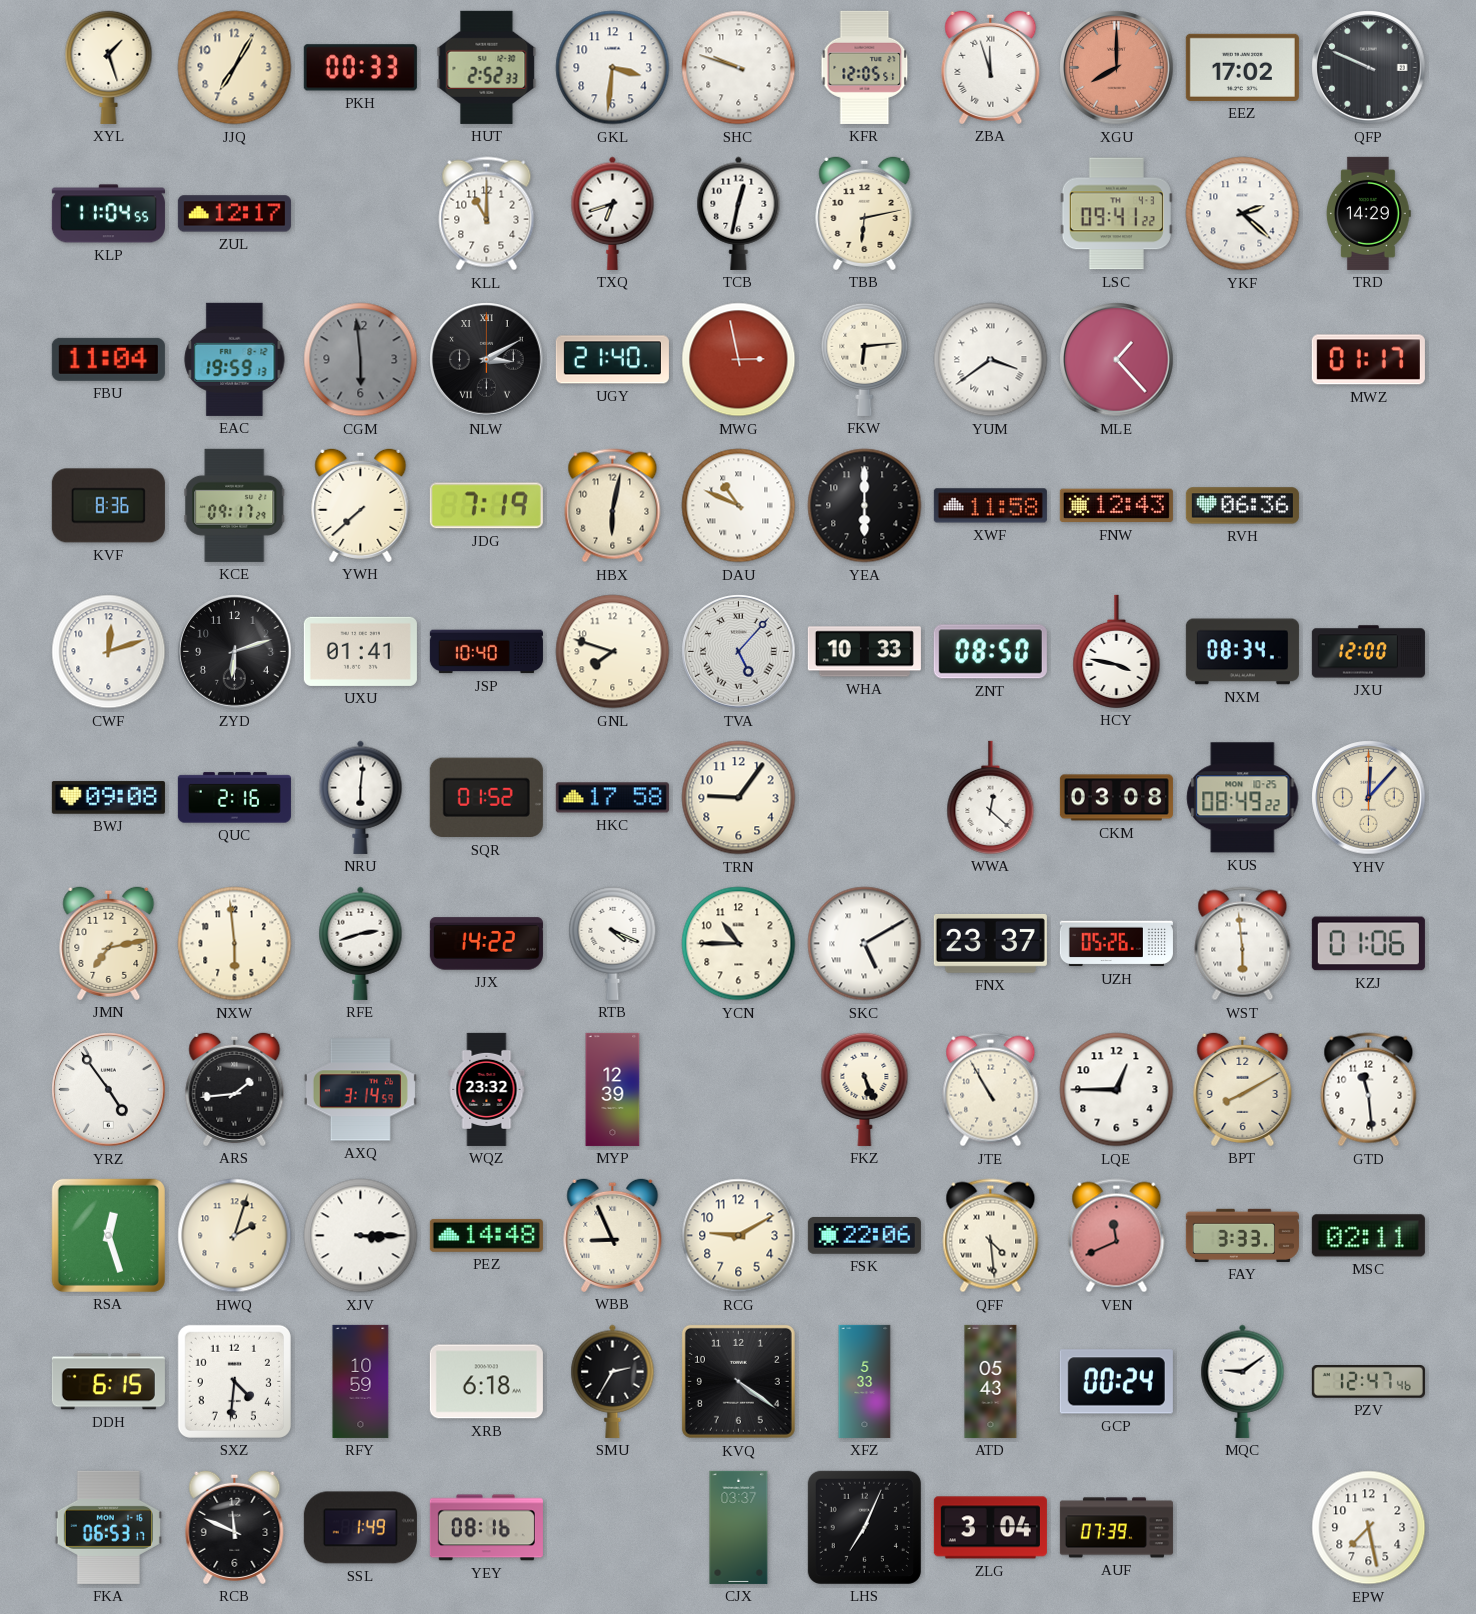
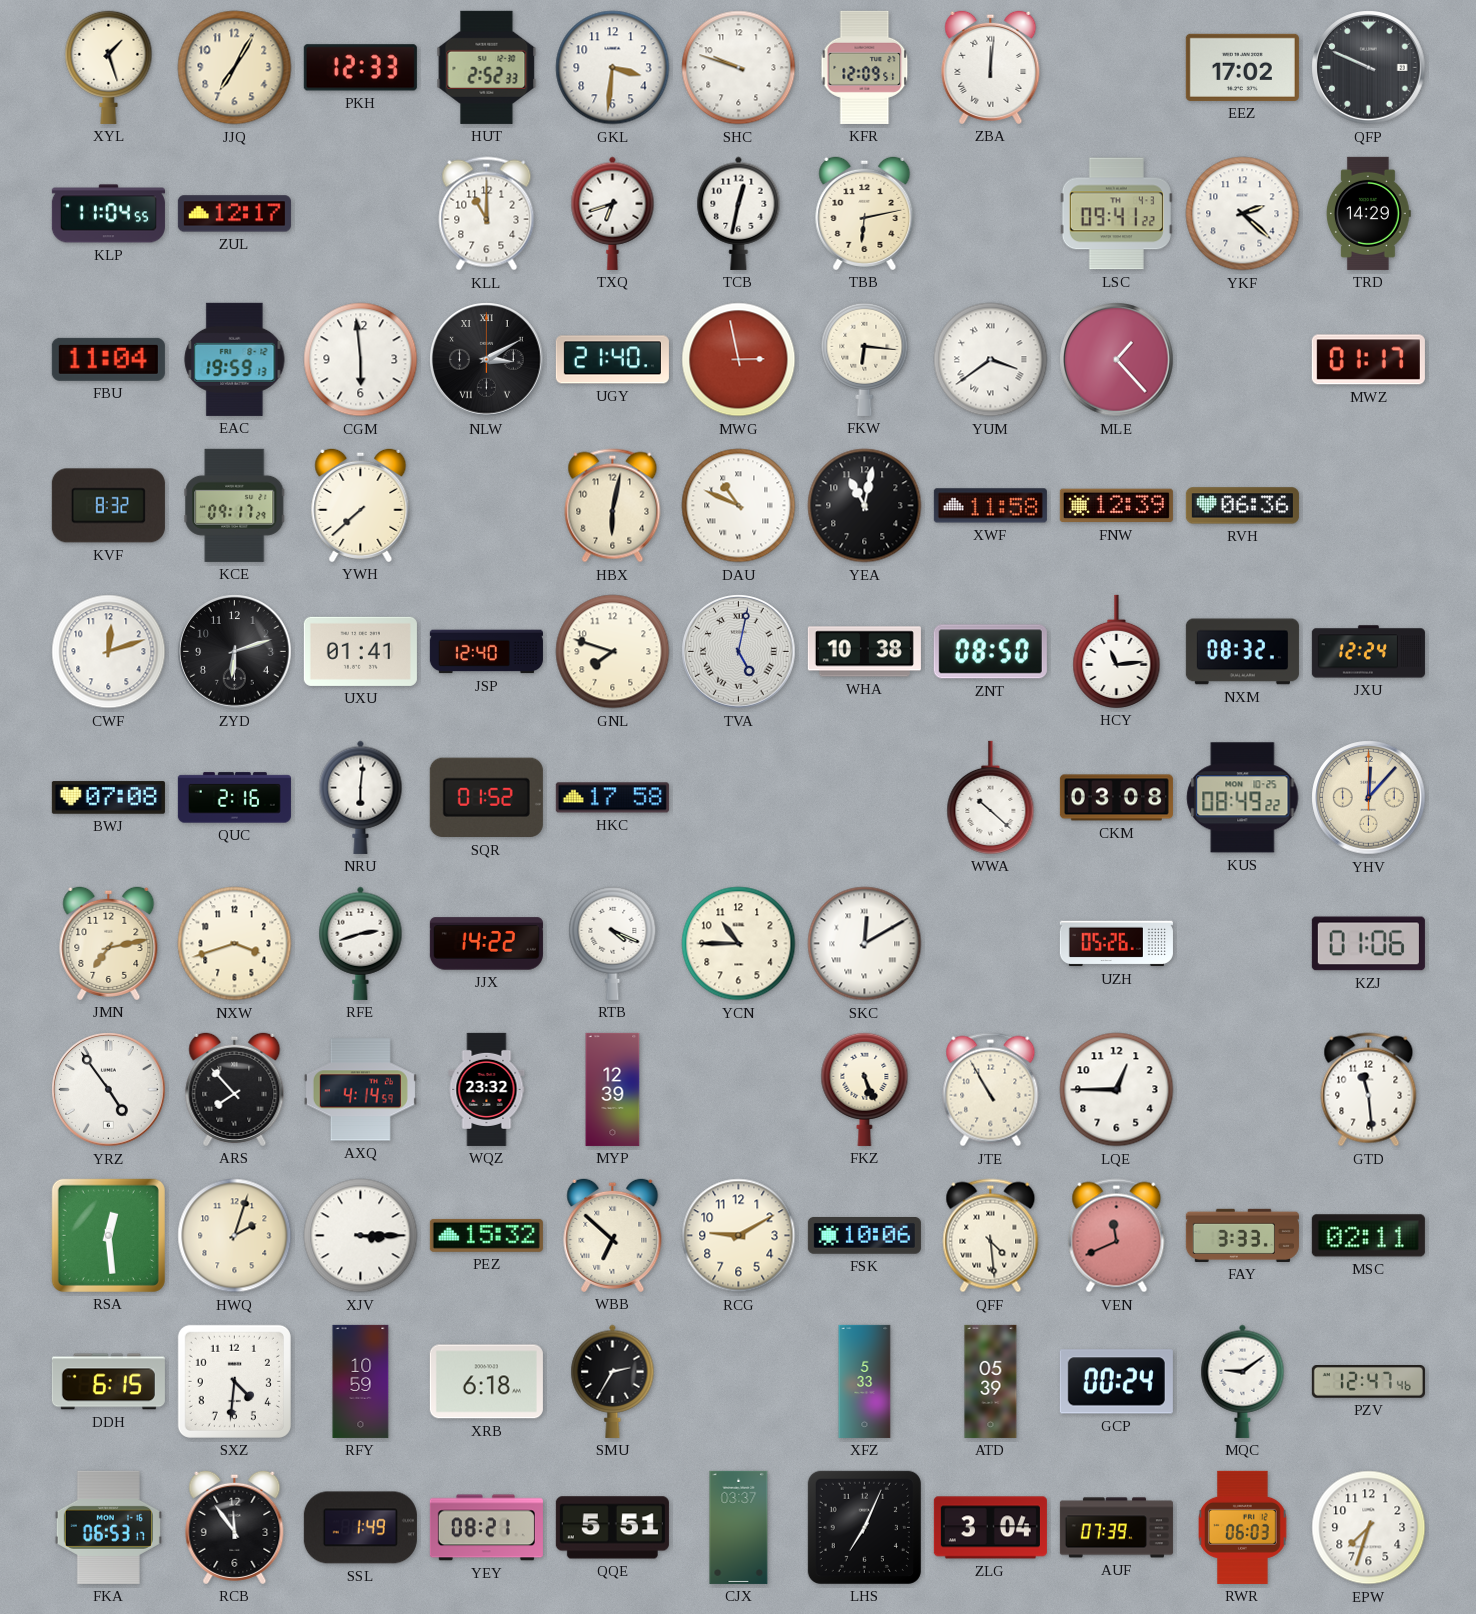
PKH: 00:33 -> 12:33
KFR: 12:05 -> 12:09
ZBA: 11:57 -> 12:01
XGU: 8:00 -> none
CGM dial: grey -> white
FKW: 6:14 -> 6:16
KVF: 8:36 -> 8:32
JDG: 7:19 -> none
YEA: 6:00 -> 11:02
FNW: 12:43 -> 12:39
JSP: 10:40 -> 12:40
TVA: 5:07 -> 5:02
WHA: 10:33 -> 10:38
HCY: 3:47 -> 11:14
NXM: 08:34 -> 08:32
JXU: 12:00 -> 12:24
BWJ: 09:08 -> 07:08
TRN: 9:06 -> none
WWA: 12:22 -> 10:22
NXW: 5:59 -> 3:42
SKC: 5:10 -> 12:10
FNX: 23:37 -> none
WST: 5:59 -> none
ARS: 1:44 -> 7:53
AXQ: 3:14 -> 4:14
BPT: 8:10 -> none
RSA: 12:27 -> 12:29
PEZ: 14:48 -> 15:32
WBB: 8:56 -> 6:52
FSK: 22:06 -> 10:06
KVQ: 4:21 -> none
ATD: 05:43 -> 05:39
RCB: 11:49 -> 11:54
YEY: 08:16 -> 08:21
QQE: none -> 5:51
RWR: none -> 06:03
EPW: 7:28 -> 7:33
